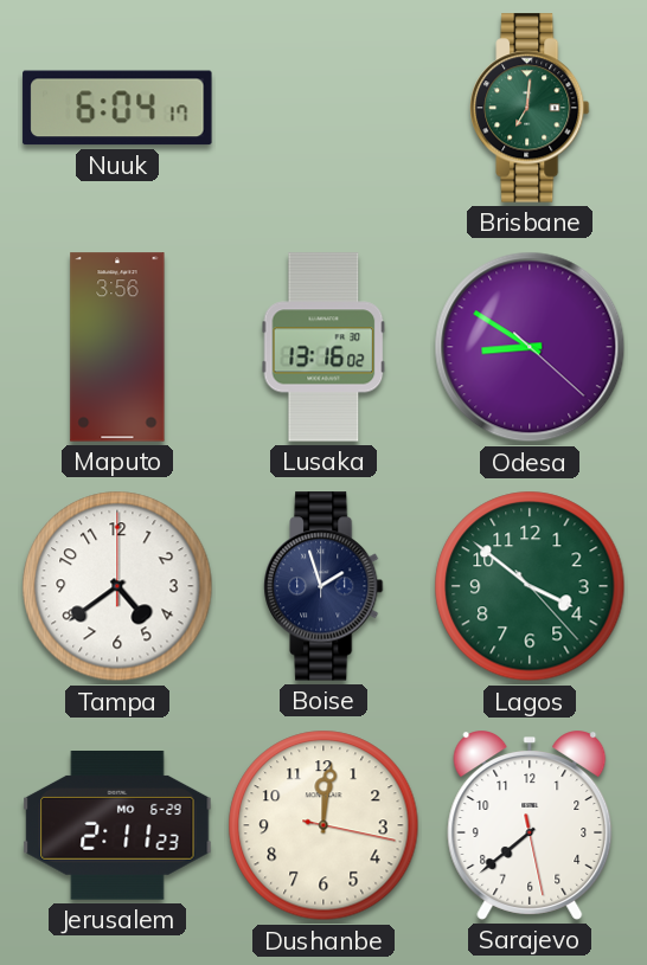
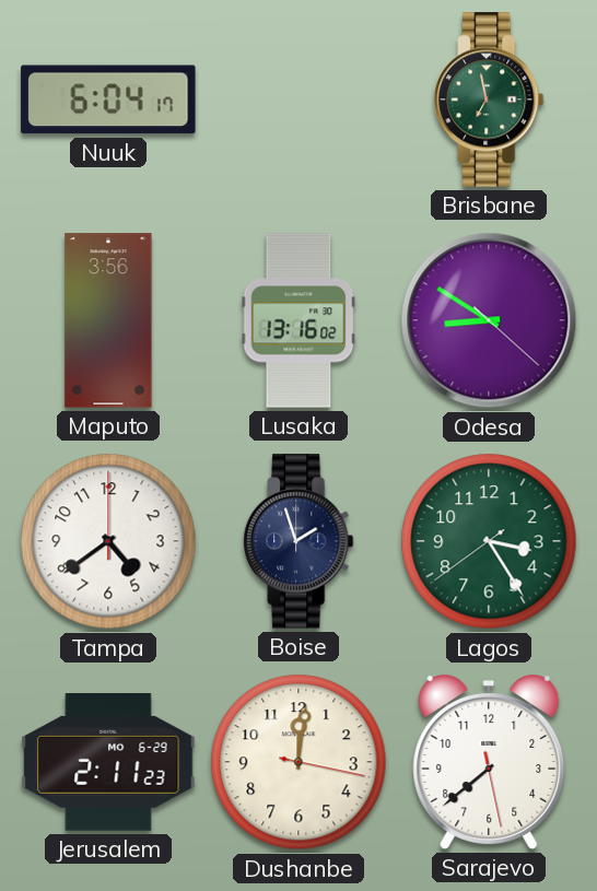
Brisbane: 7:01 -> 6:58
Lagos: 3:51 -> 3:24
